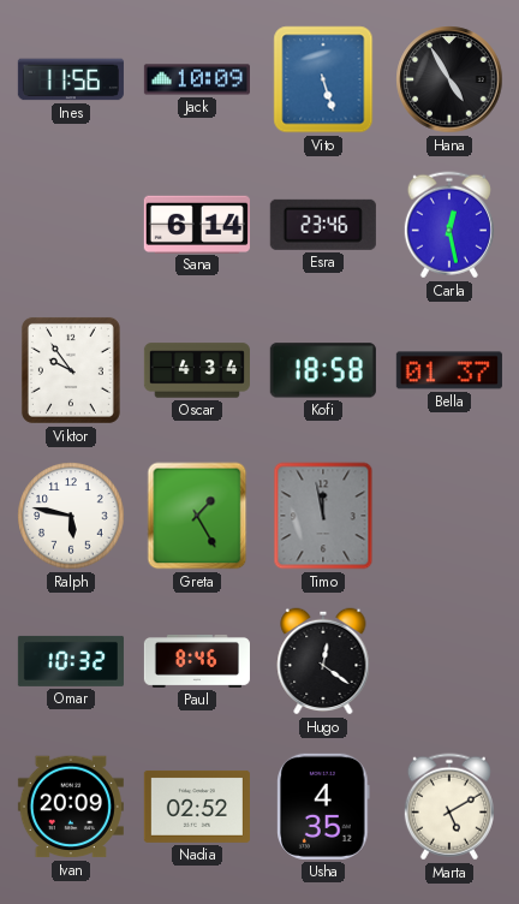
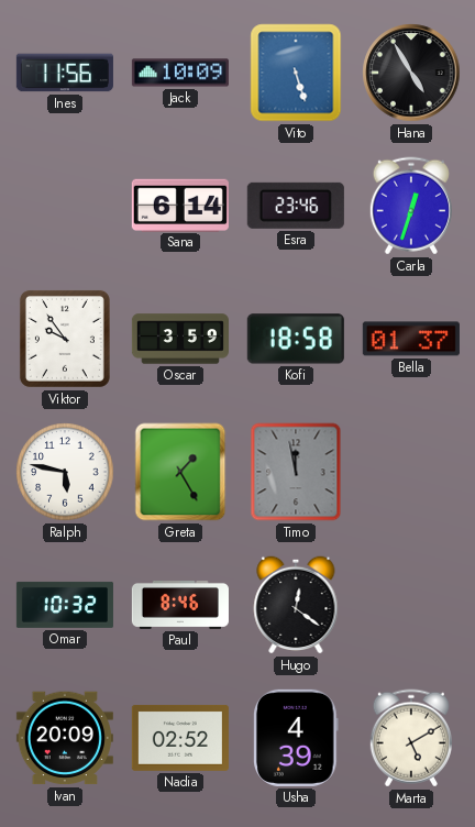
Carla: 12:28 -> 12:33
Oscar: 4:34 -> 3:59
Usha: 4:35 -> 4:39
